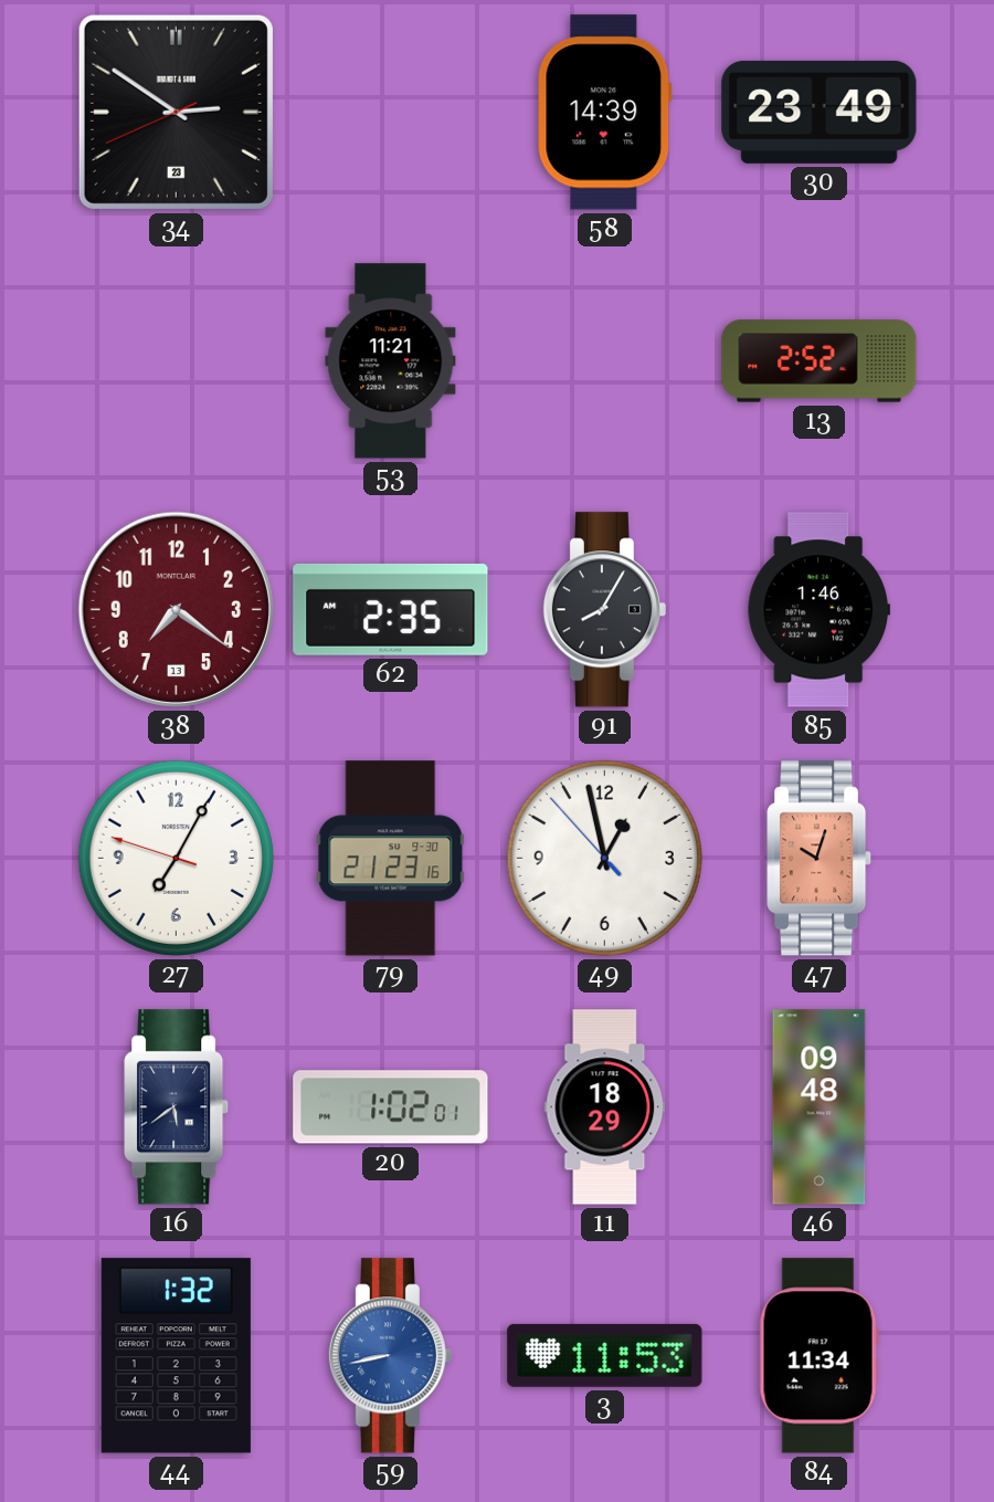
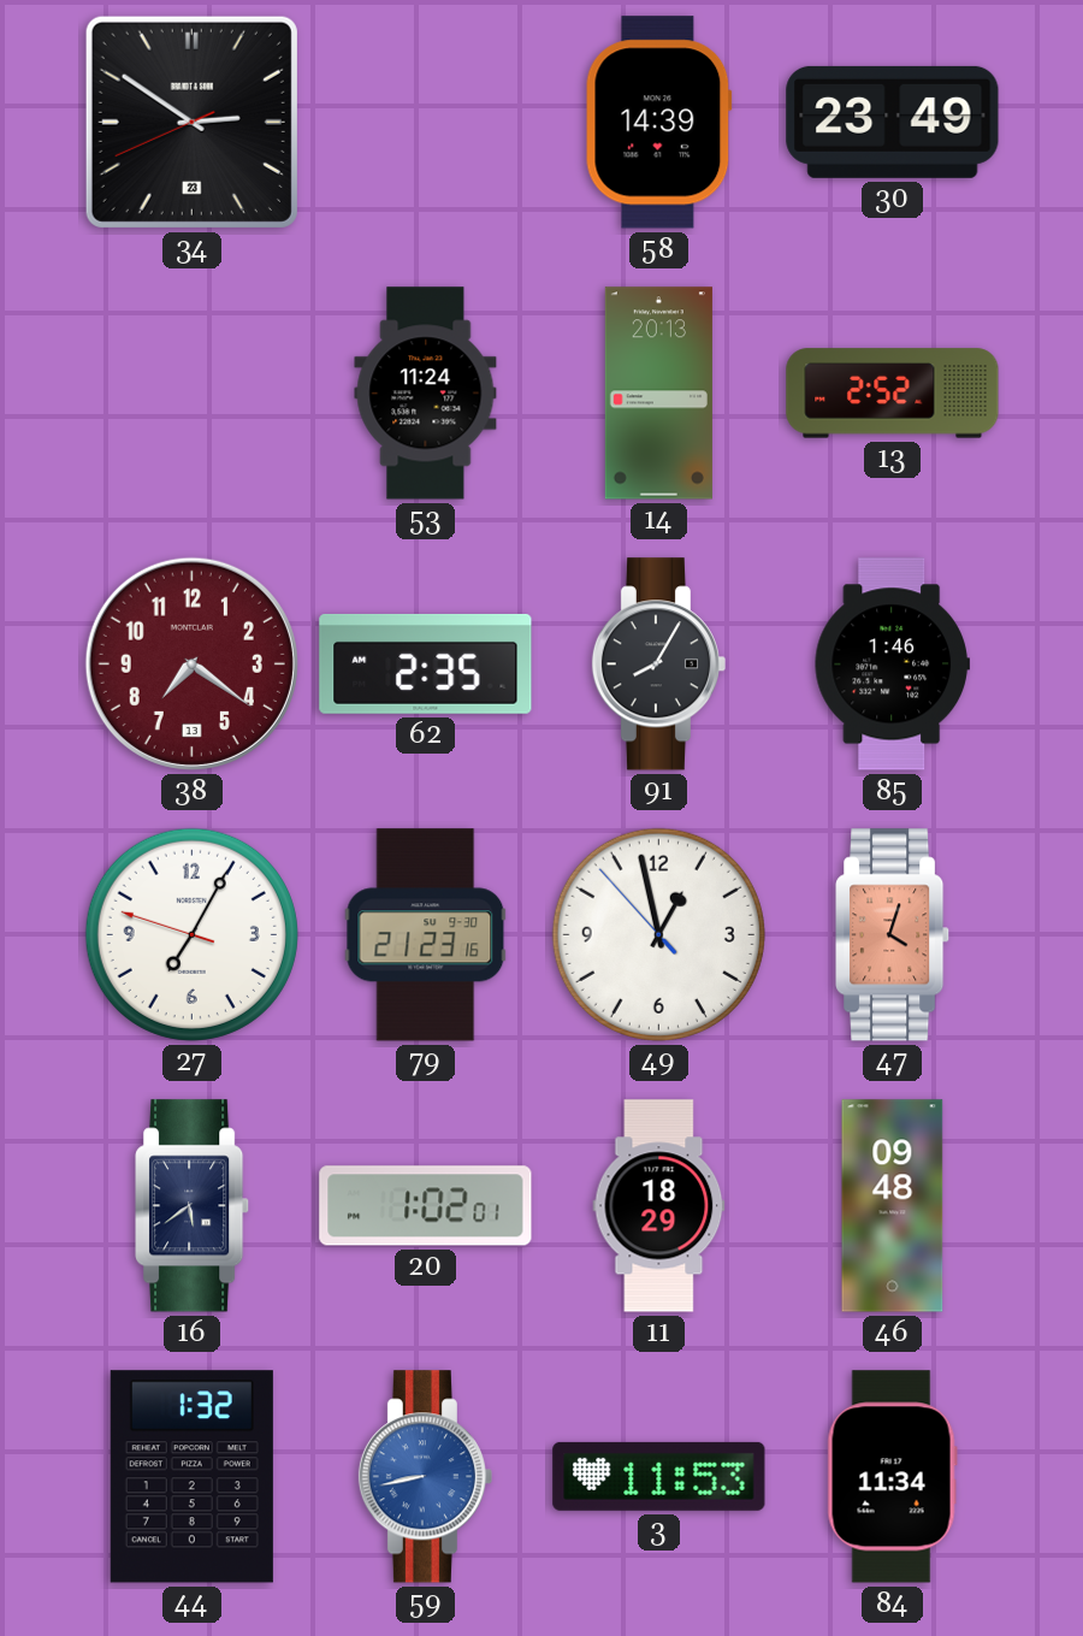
53: 11:21 -> 11:24
14: none -> 20:13
47: 10:03 -> 4:03
